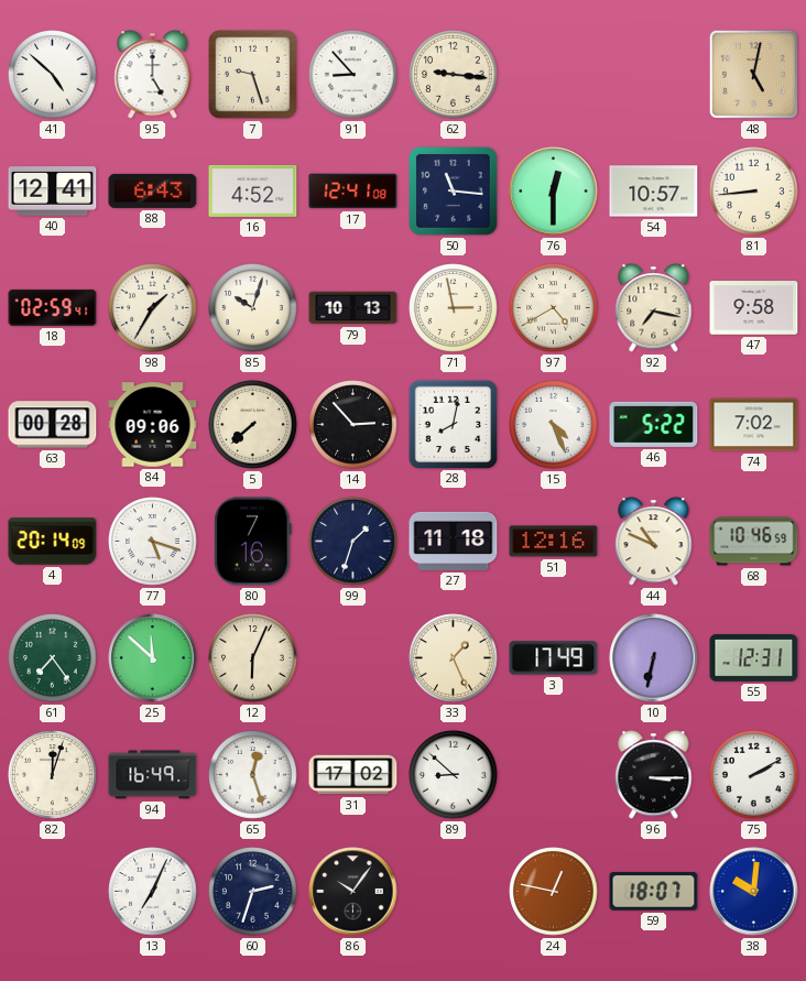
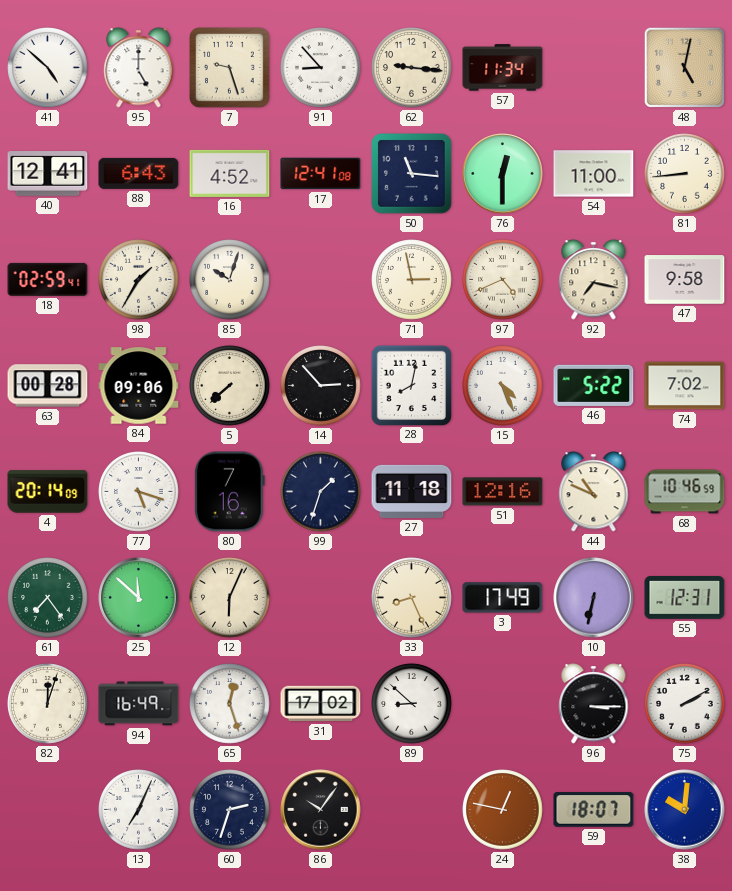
57: none -> 11:34
54: 10:57 -> 11:00
79: 10:13 -> none
97: 4:40 -> 4:41
33: 1:26 -> 8:26
